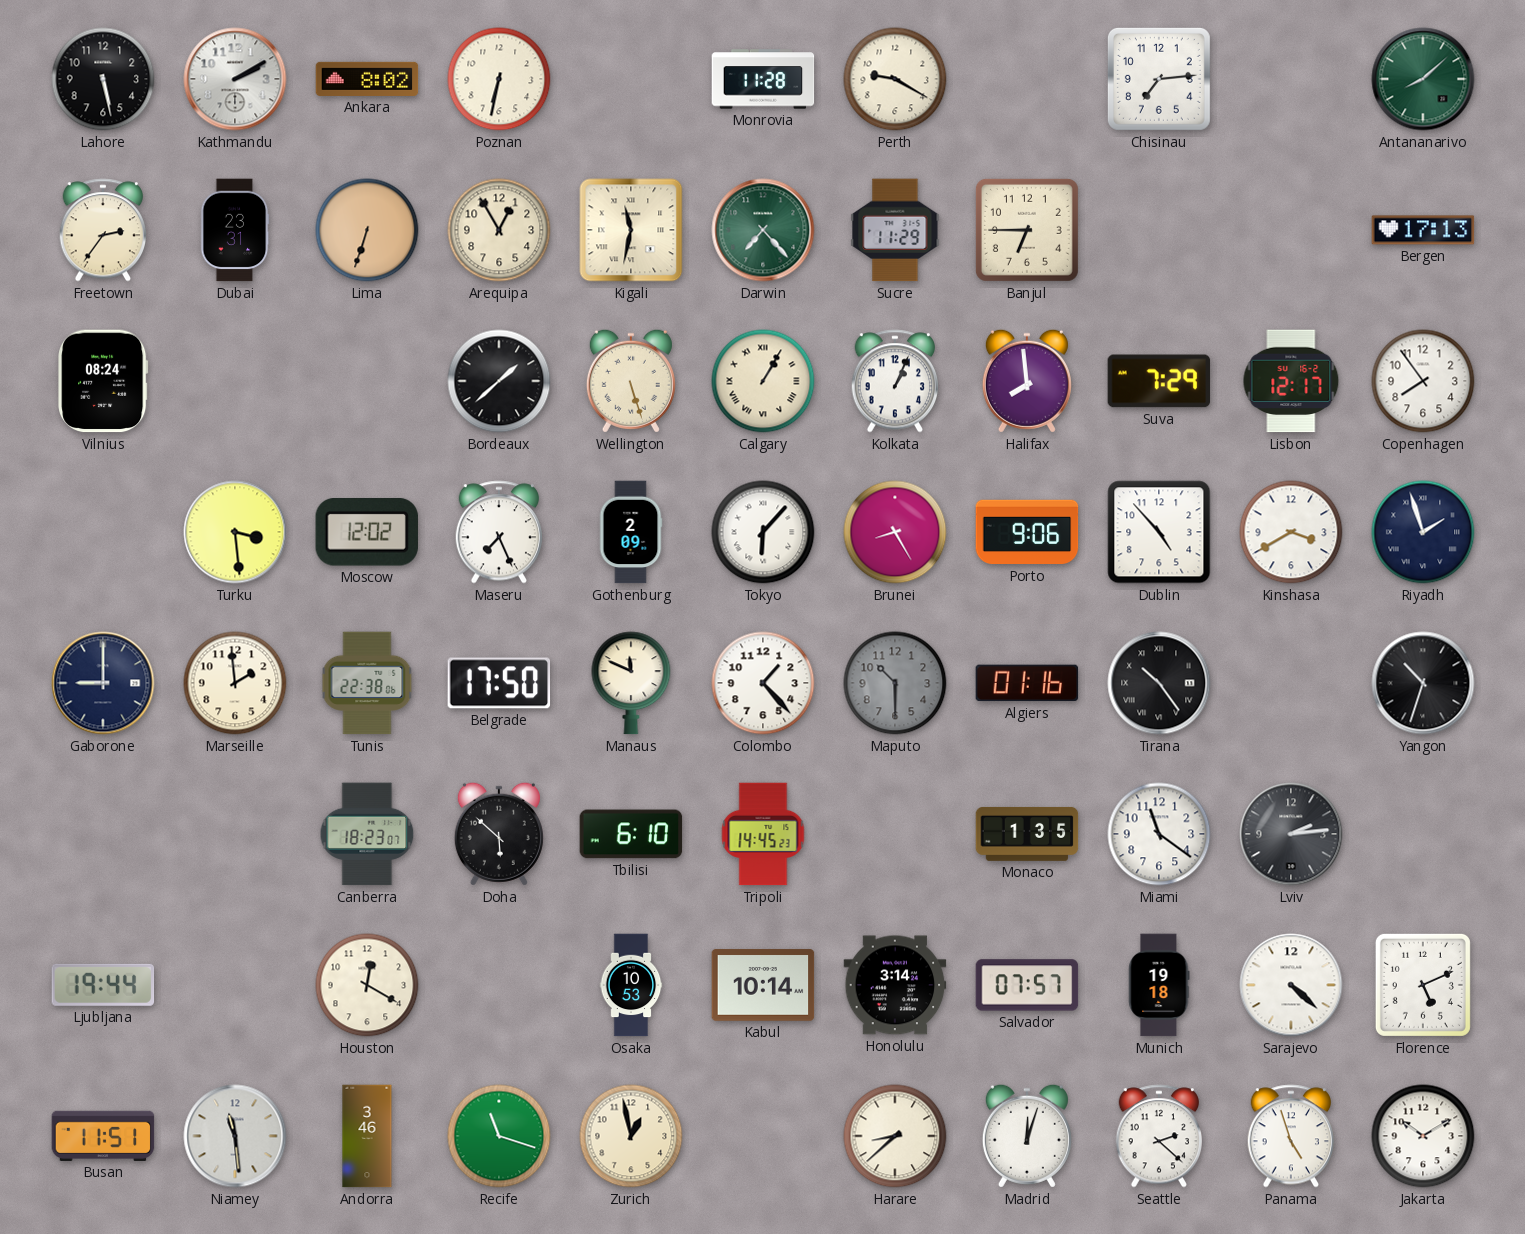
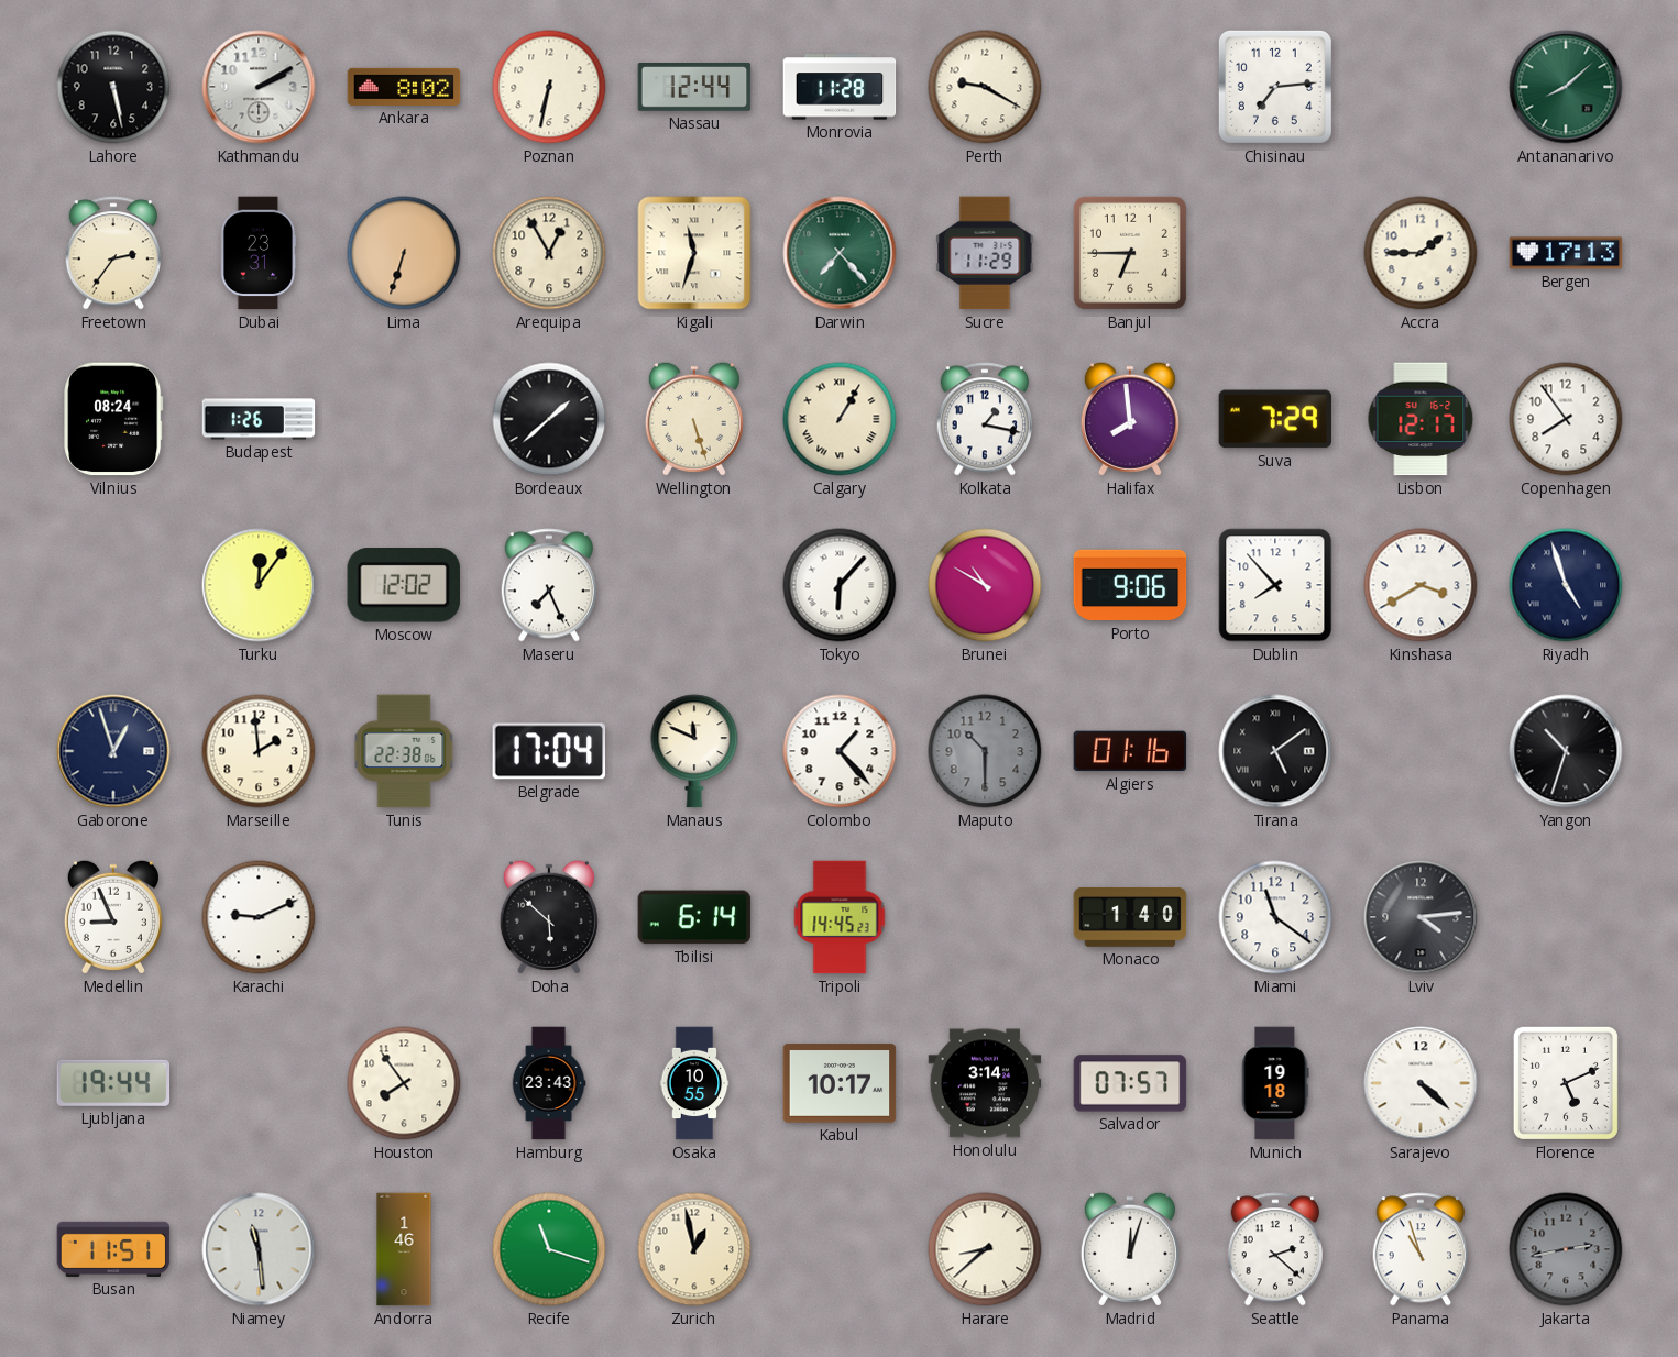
Nassau: none -> 12:44
Kigali: 11:32 -> 11:33
Accra: none -> 1:45
Budapest: none -> 1:26
Kolkata: 1:04 -> 1:17
Turku: 3:29 -> 12:06
Gothenburg: 2:09 -> none
Brunei: 8:25 -> 10:50
Dublin: 4:53 -> 7:53
Riyadh: 1:57 -> 4:57
Gaborone: 9:00 -> 12:57
Belgrade: 17:50 -> 17:04
Tirana: 10:24 -> 5:09
Medellin: none -> 8:56
Karachi: none -> 9:11
Canberra: 18:23 -> none
Tbilisi: 6:10 -> 6:14
Monaco: 1:35 -> 1:40
Lviv: 2:14 -> 4:14
Houston: 12:20 -> 7:54
Hamburg: none -> 23:43
Osaka: 10:53 -> 10:55
Kabul: 10:14 -> 10:17
Andorra: 3:46 -> 1:46
Panama: 4:57 -> 10:57
Jakarta: 10:10 -> 2:43
Jakarta dial: white -> grey
